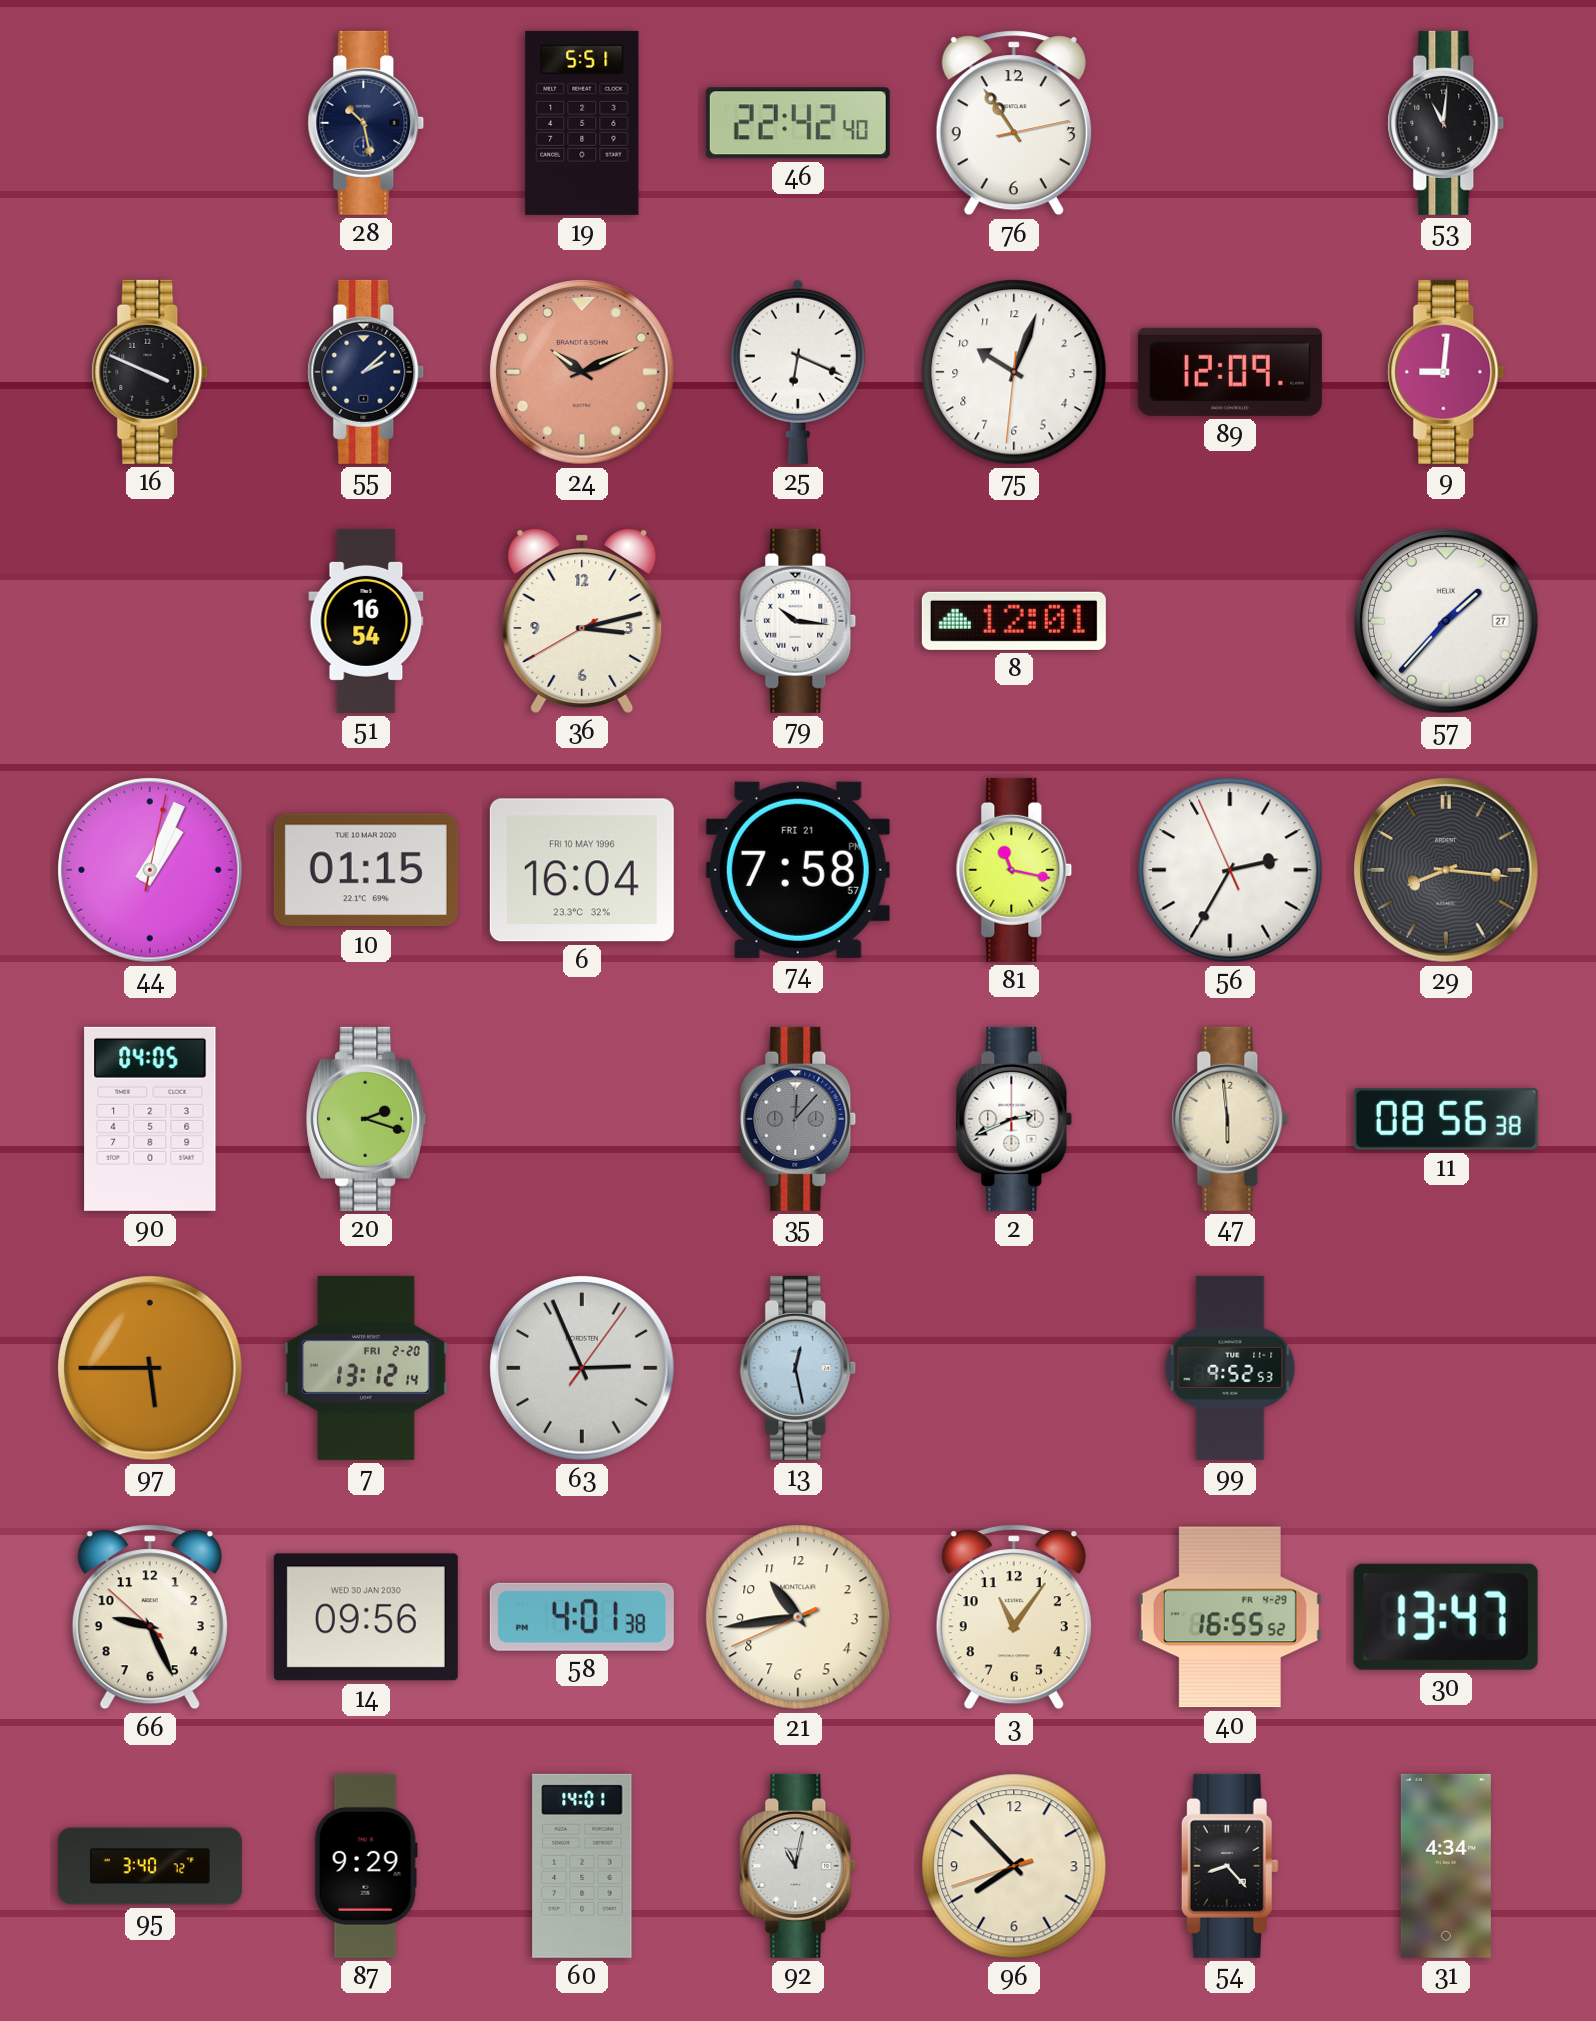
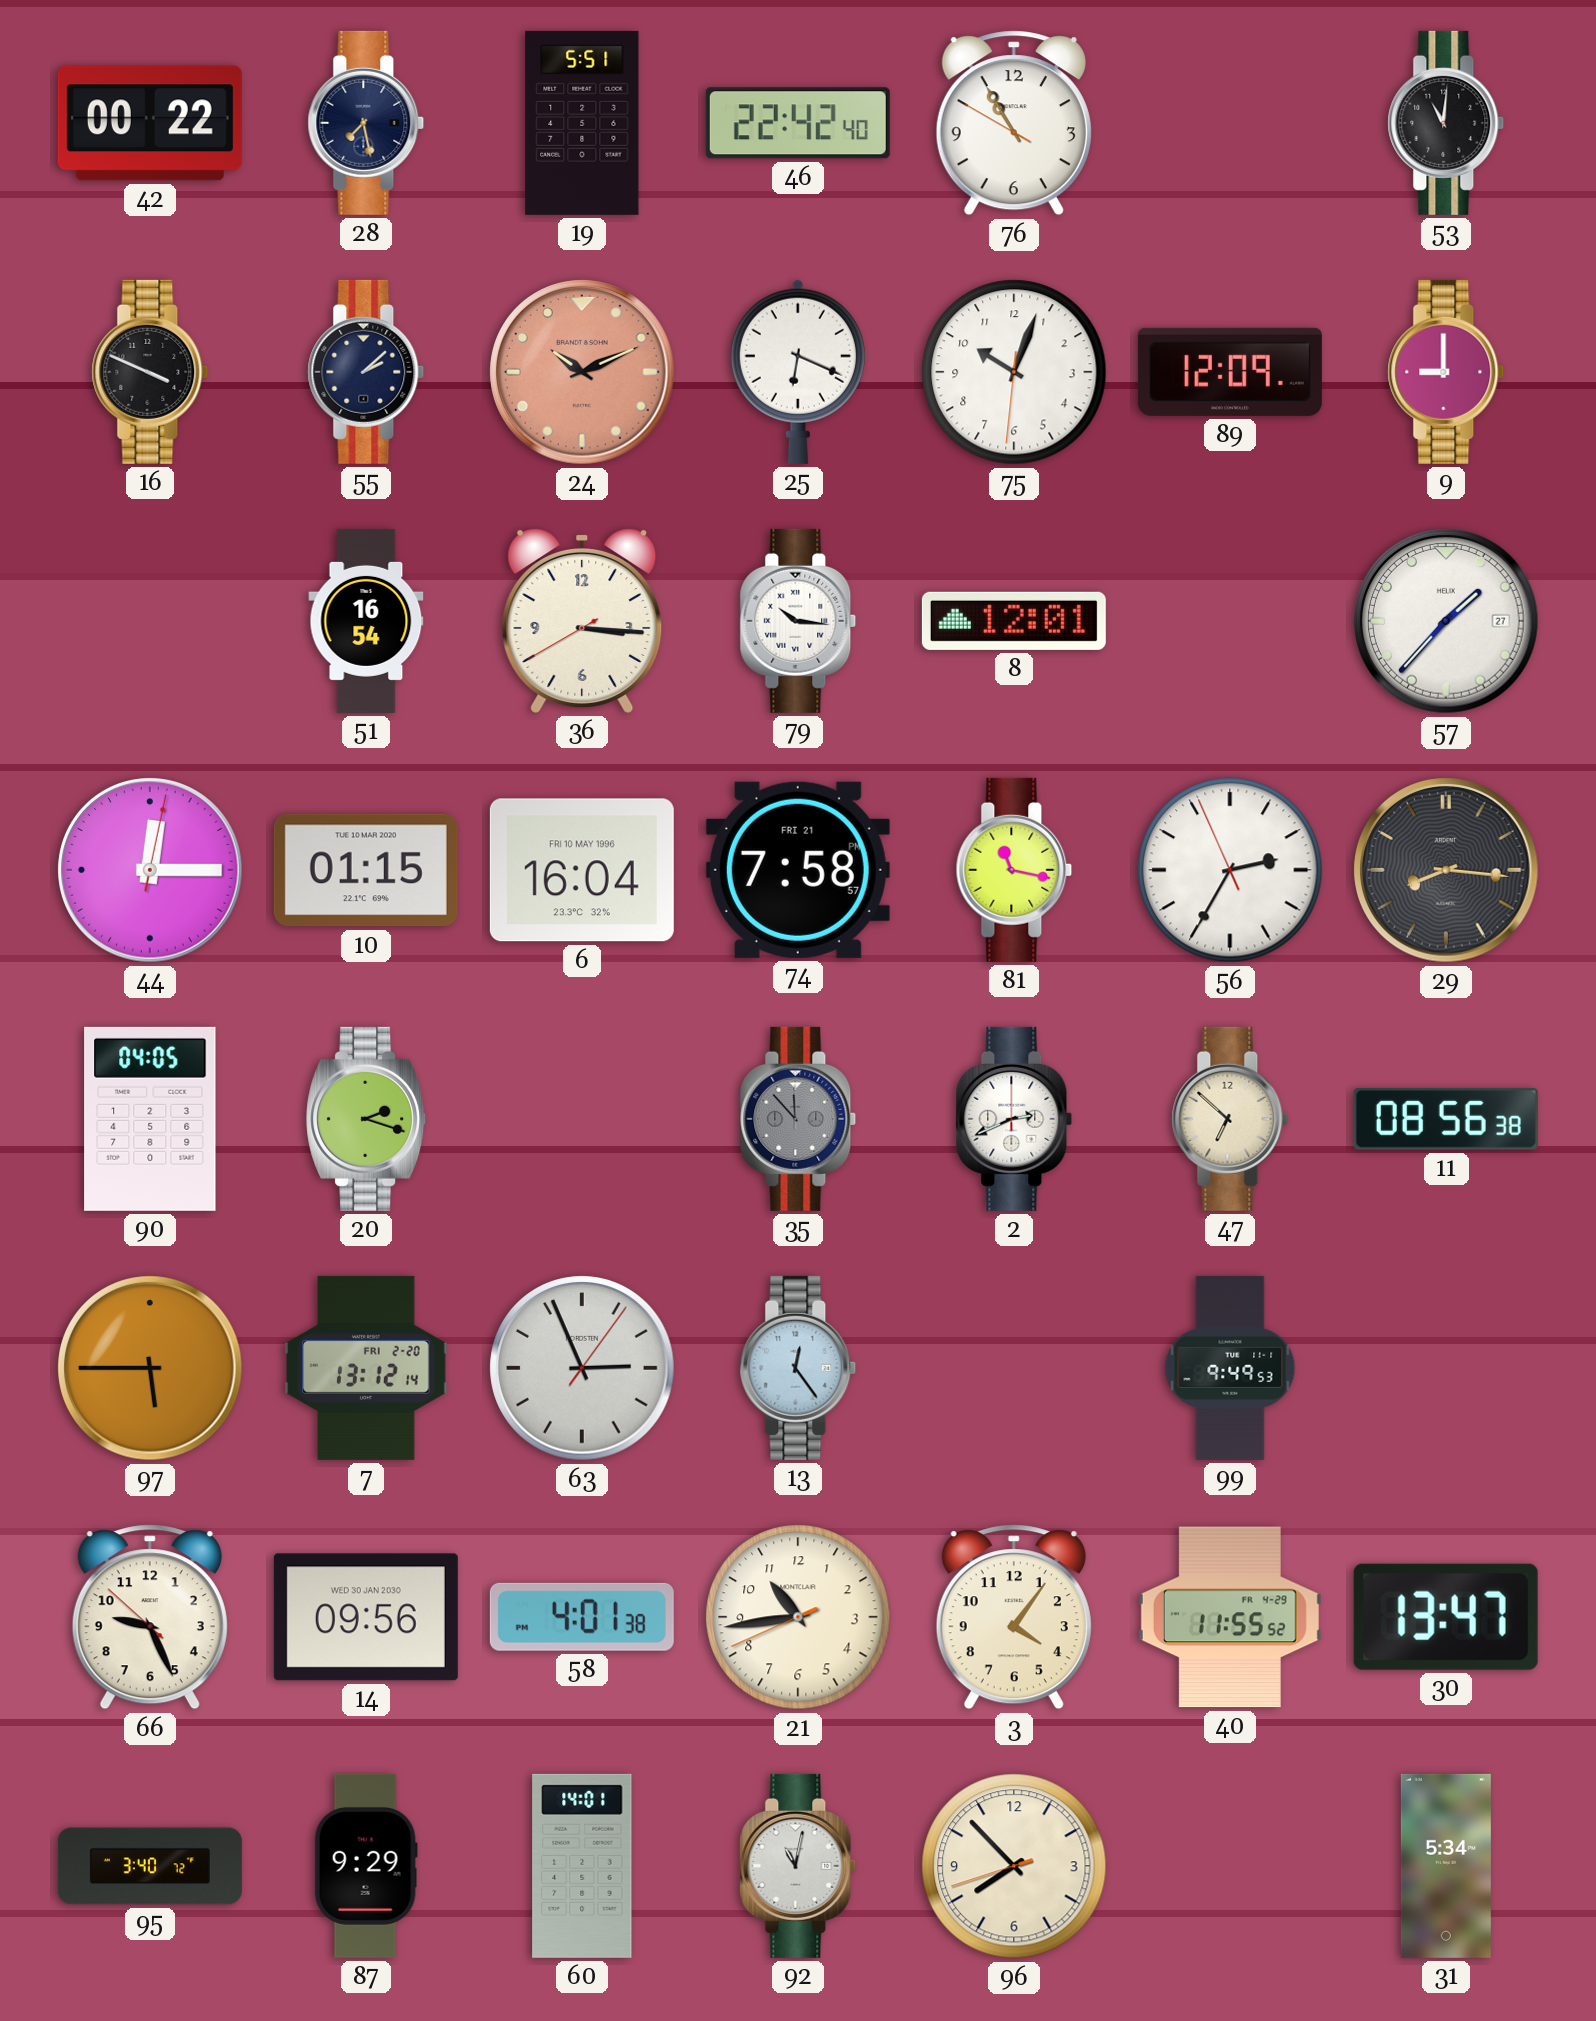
42: none -> 00:22
28: 10:28 -> 7:28
76: 10:54:13 -> 10:54:50
9: 9:01 -> 9:00
36: 3:12 -> 3:15
44: 1:04 -> 12:15
35: 12:07 -> 11:53
47: 5:59 -> 6:52
13: 12:28 -> 12:24
99: 9:52 -> 9:49
3: 11:06 -> 4:06
40: 16:55 -> 11:55
54: 8:23 -> none
31: 4:34 -> 5:34
